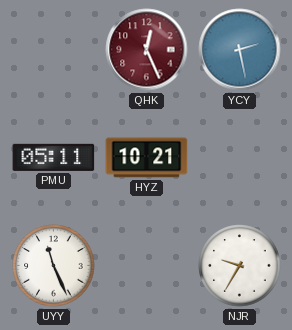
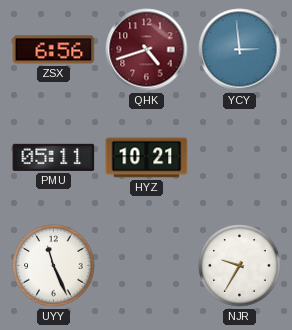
ZSX: none -> 6:56
QHK: 12:26 -> 4:42
YCY: 2:28 -> 2:59
